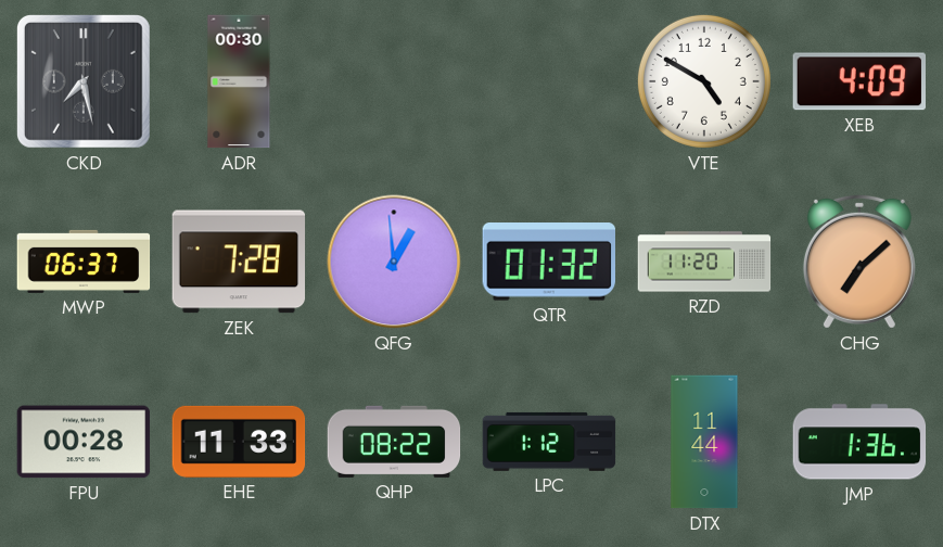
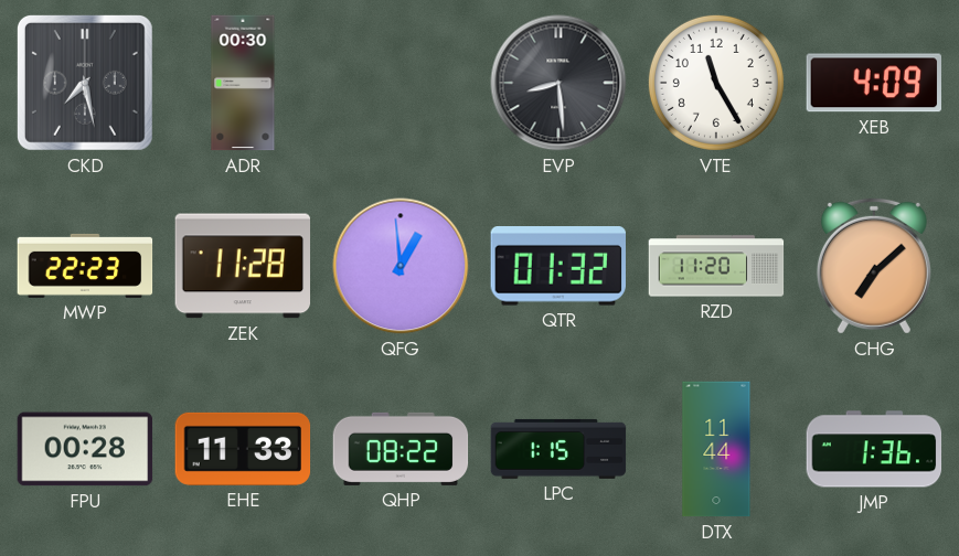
EVP: none -> 8:29
VTE: 4:50 -> 11:25
MWP: 06:37 -> 22:23
ZEK: 7:28 -> 11:28
LPC: 1:12 -> 1:15
